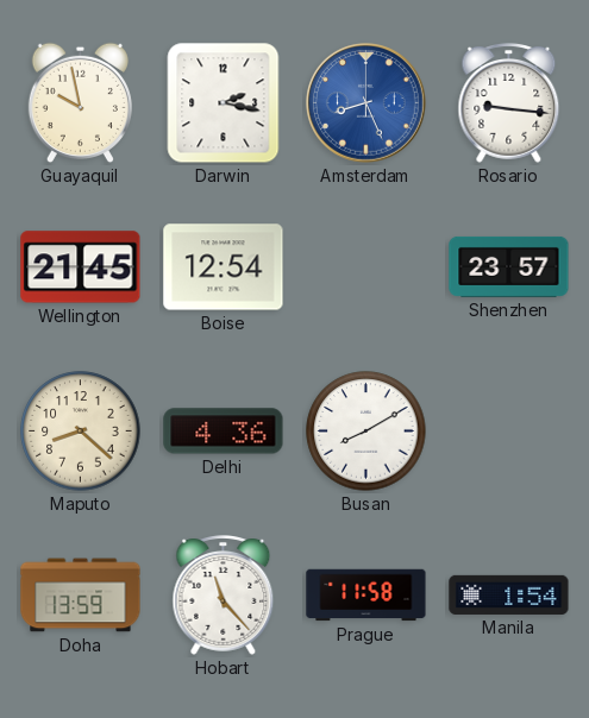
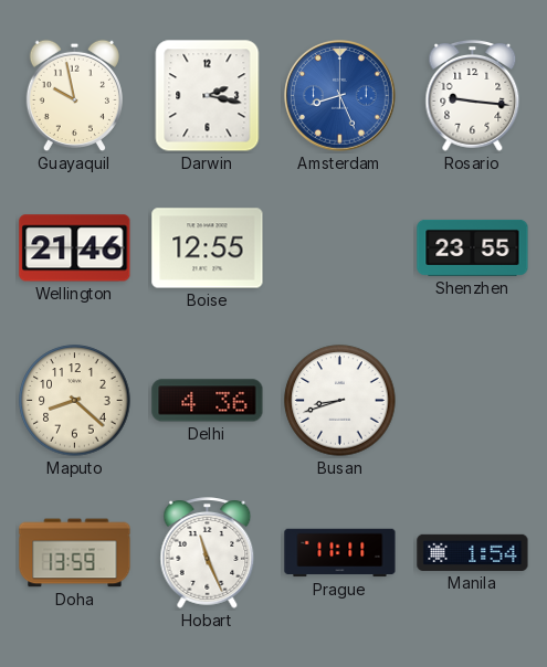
Wellington: 21:45 -> 21:46
Boise: 12:54 -> 12:55
Shenzhen: 23:57 -> 23:55
Busan: 8:10 -> 8:42
Hobart: 11:23 -> 11:26
Prague: 11:58 -> 11:11
